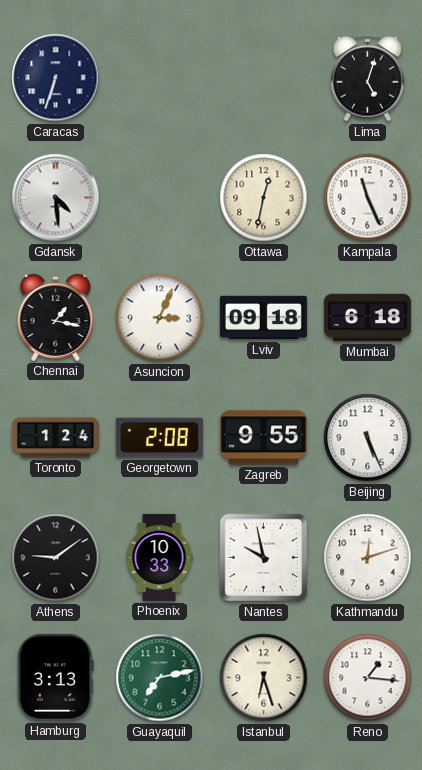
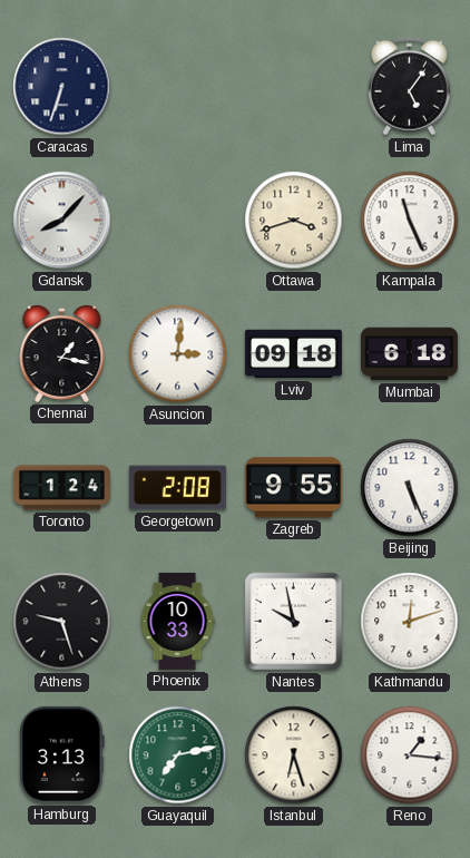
Lima: 5:03 -> 5:06
Gdansk: 4:29 -> 8:07
Ottawa: 12:32 -> 3:42
Asuncion: 3:04 -> 3:01
Athens: 9:09 -> 9:27
